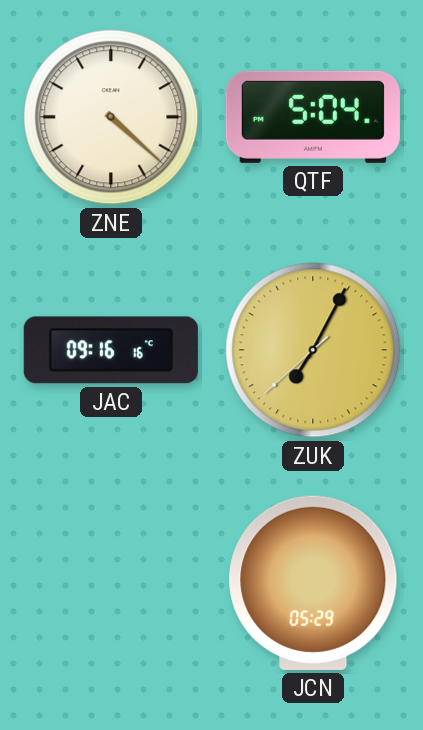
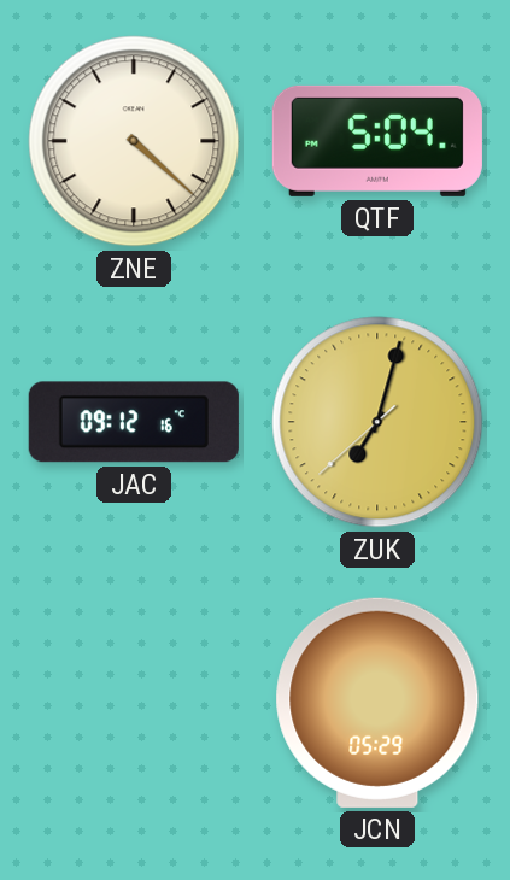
JAC: 09:16 -> 09:12
ZUK: 7:04 -> 7:02
